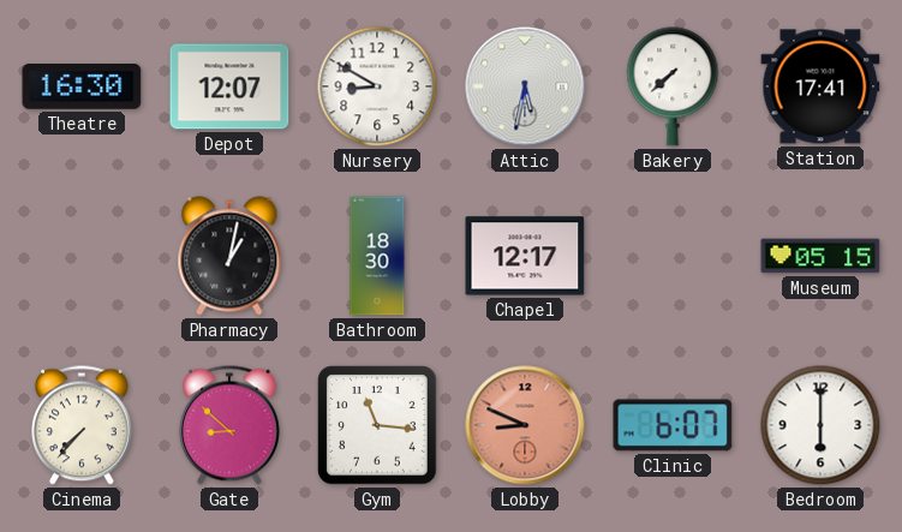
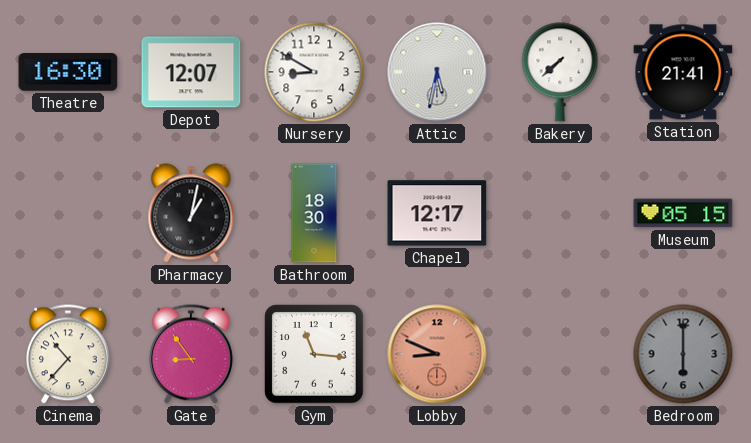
Station: 17:41 -> 21:41
Cinema: 7:37 -> 10:37
Gate: 8:52 -> 8:54
Clinic: 6:07 -> none
Bedroom dial: white -> grey
